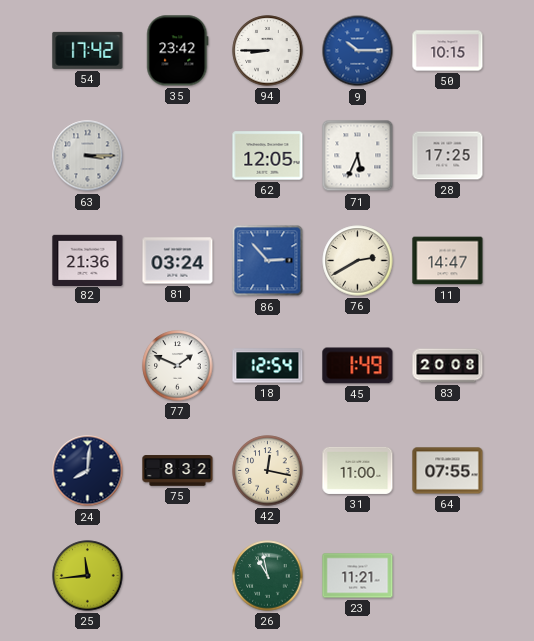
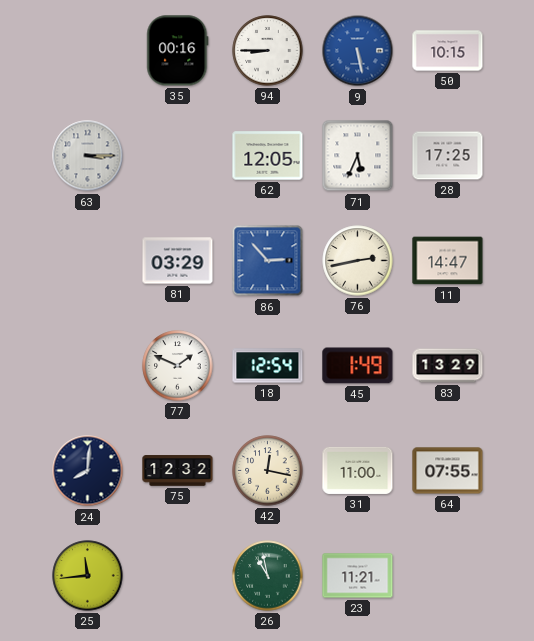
54: 17:42 -> none
35: 23:42 -> 00:16
9: 10:15 -> 5:28
82: 21:36 -> none
81: 03:24 -> 03:29
76: 2:40 -> 2:43
83: 20:08 -> 13:29
75: 8:32 -> 12:32
